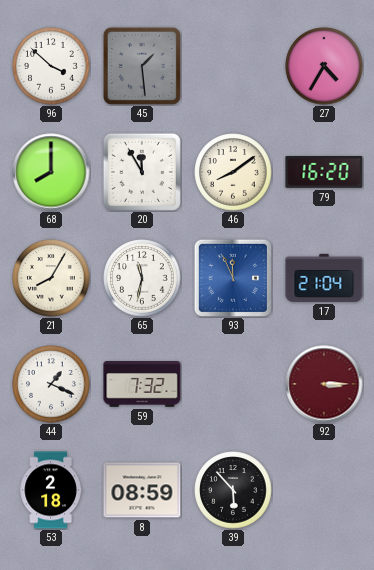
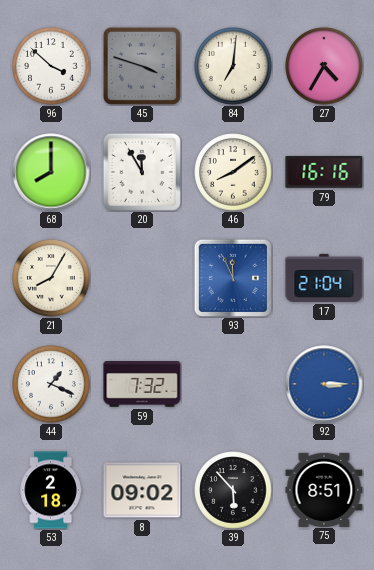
45: 1:29 -> 3:48
84: none -> 7:01
79: 16:20 -> 16:16
65: 11:32 -> none
92 dial: burgundy -> blue
8: 08:59 -> 09:02
75: none -> 8:51
